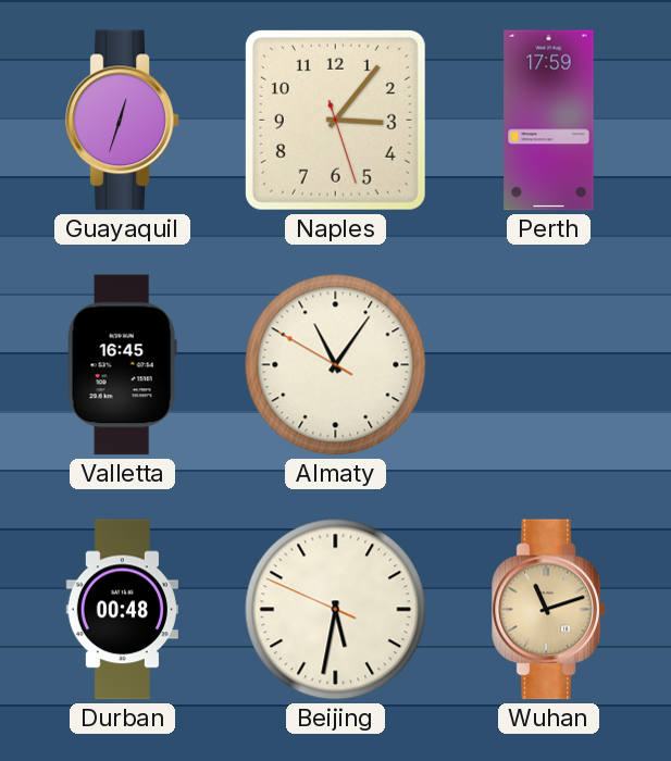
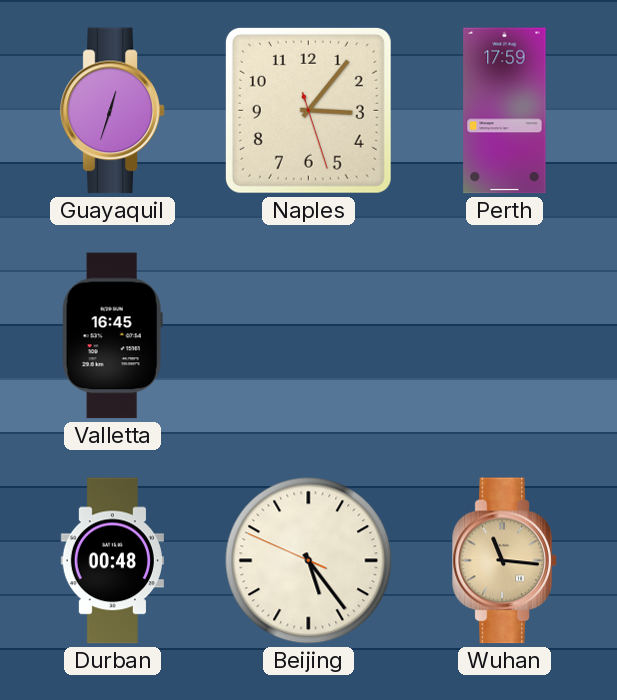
Almaty: 11:05 -> none
Beijing: 5:31 -> 5:23
Wuhan: 11:12 -> 11:16
